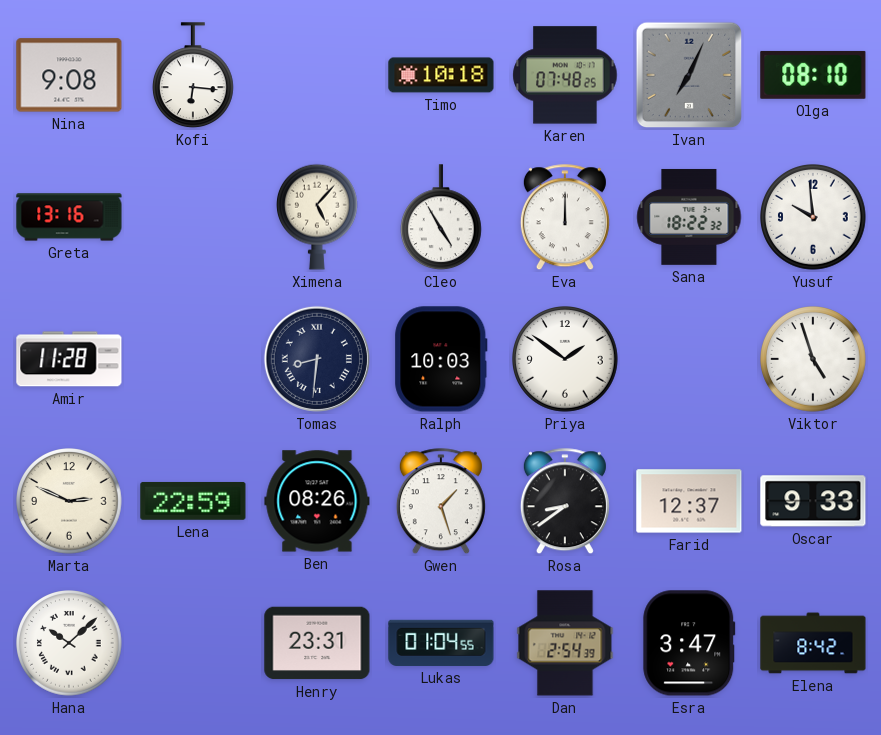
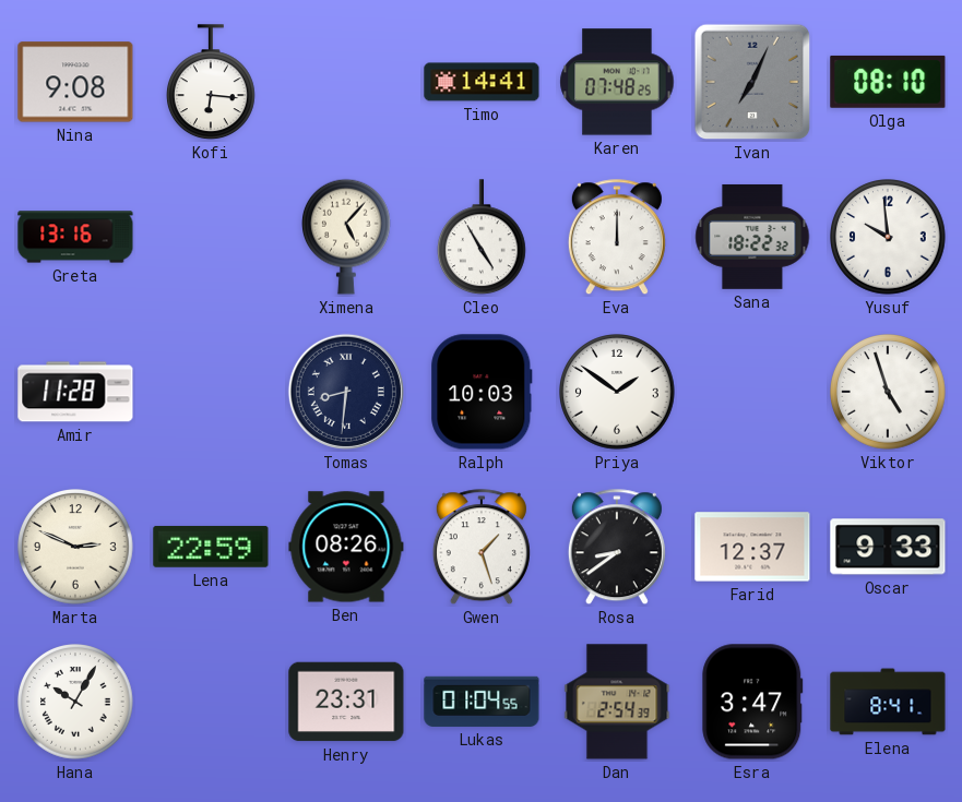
Timo: 10:18 -> 14:41
Hana: 10:08 -> 10:05
Elena: 8:42 -> 8:41
